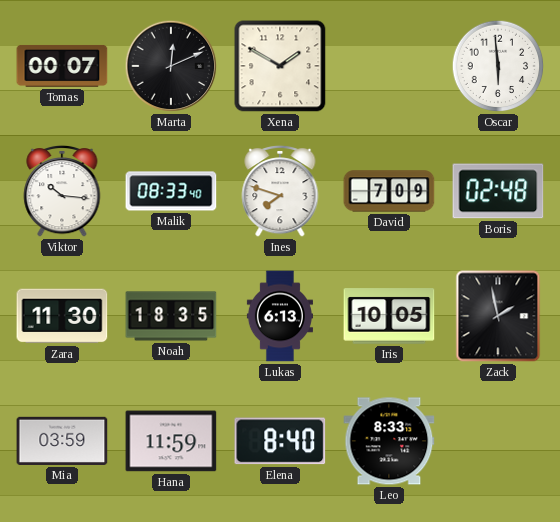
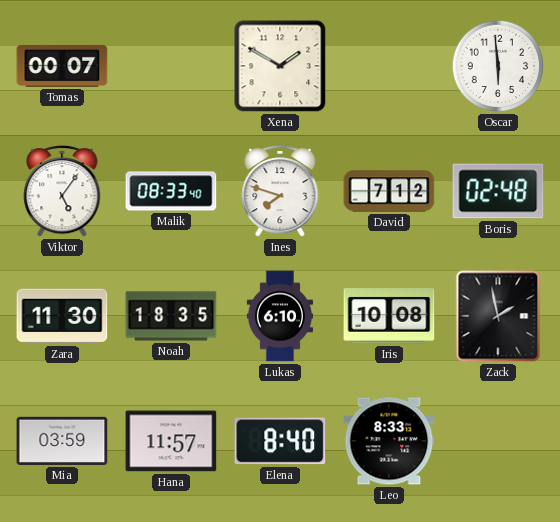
Marta: 12:11 -> none
Viktor: 10:16 -> 5:06
David: 7:09 -> 7:12
Lukas: 6:13 -> 6:10
Iris: 10:05 -> 10:08
Hana: 11:59 -> 11:57
